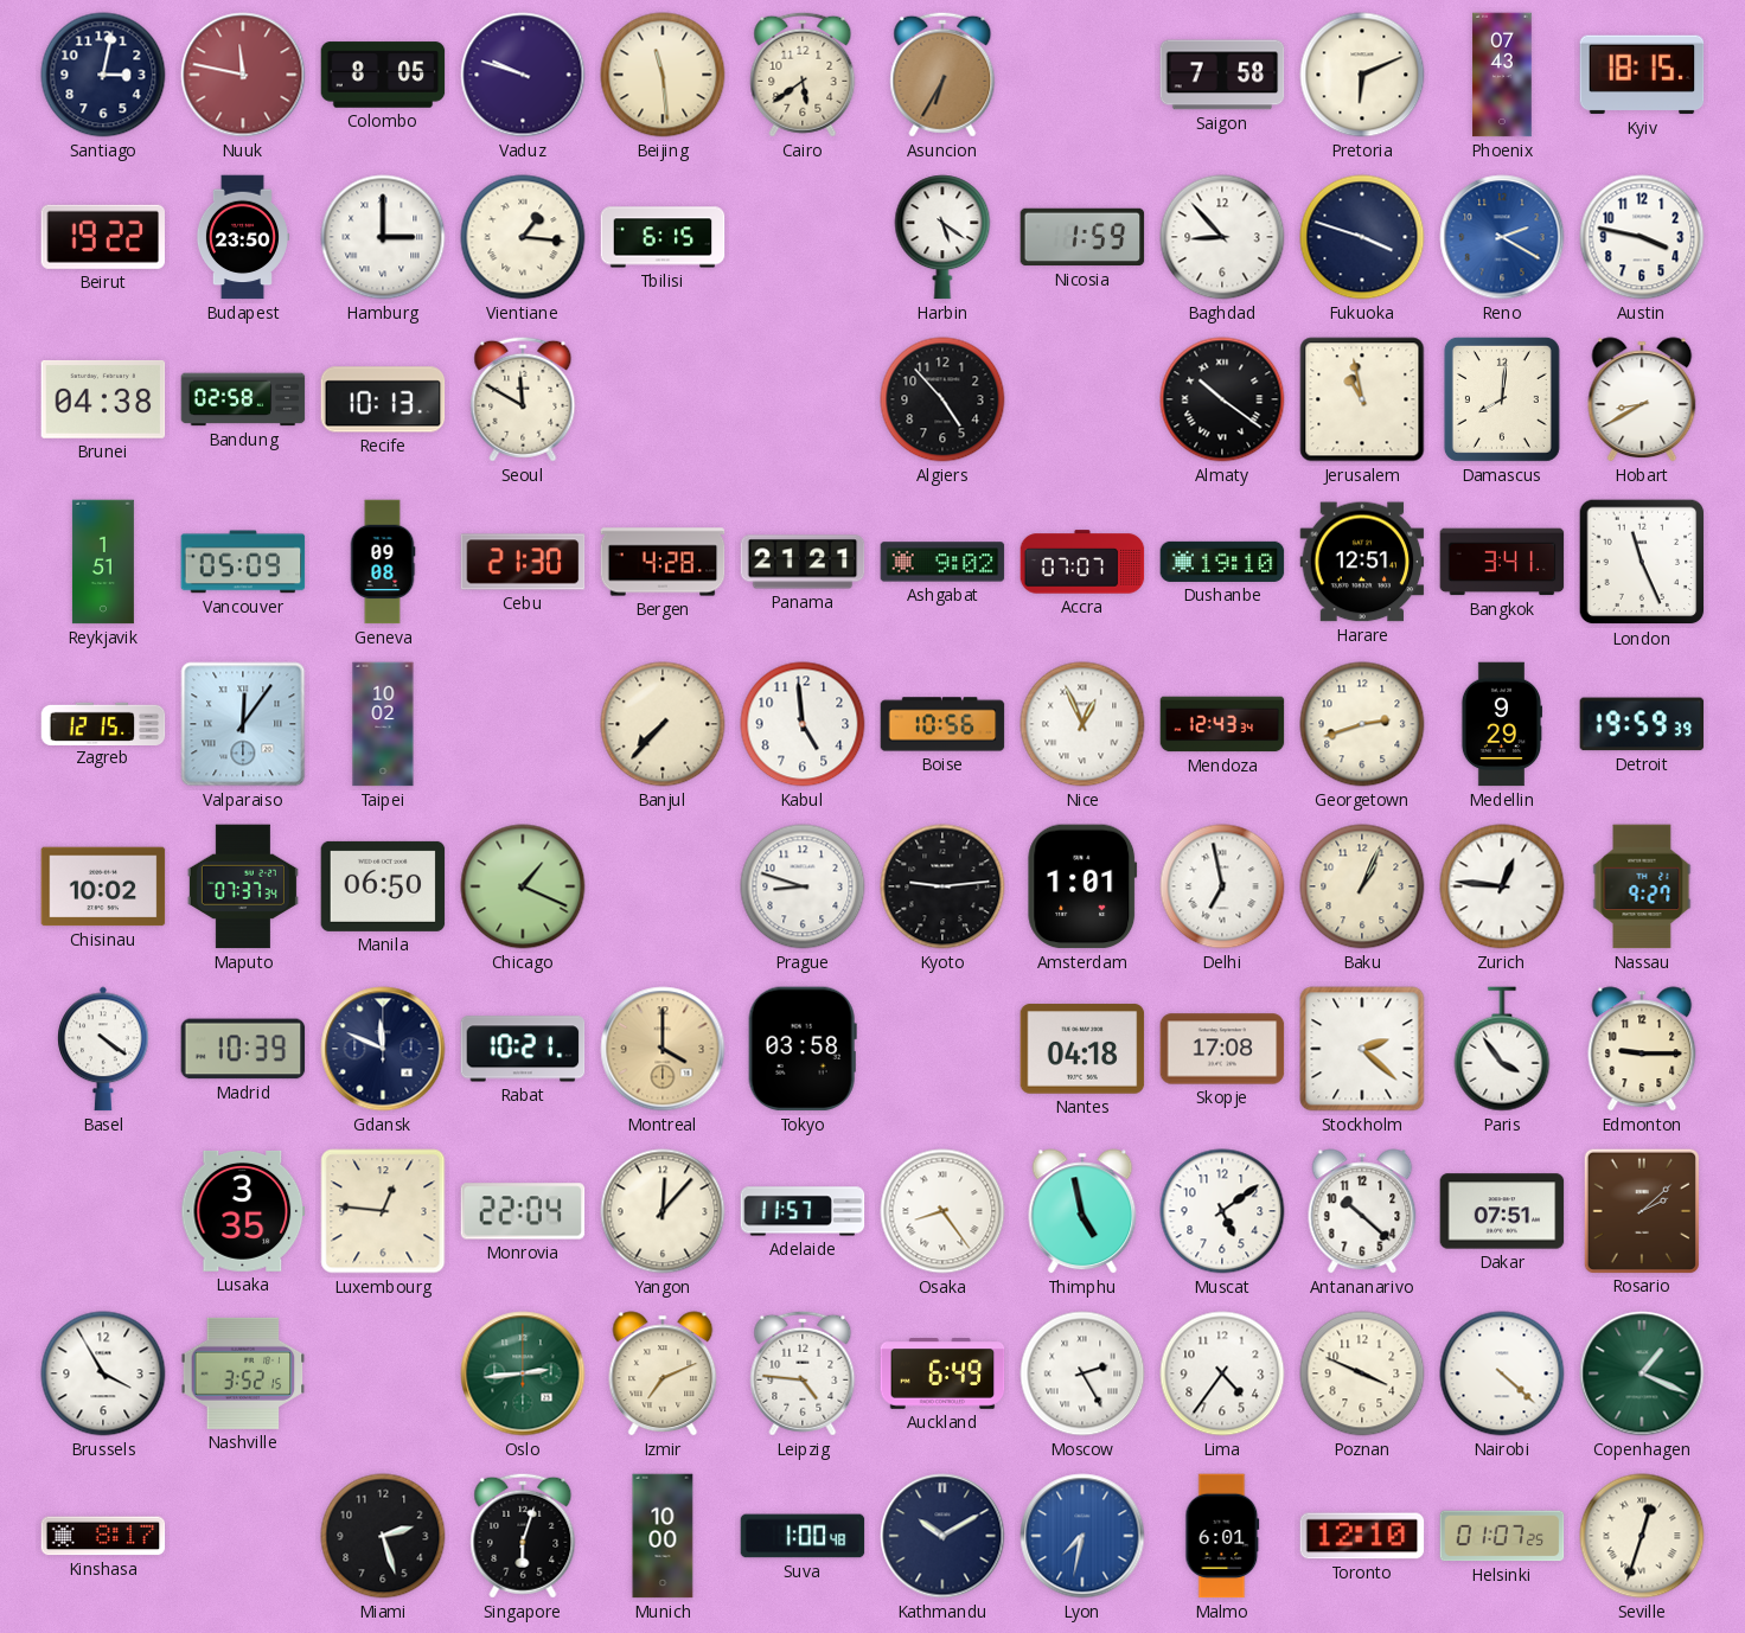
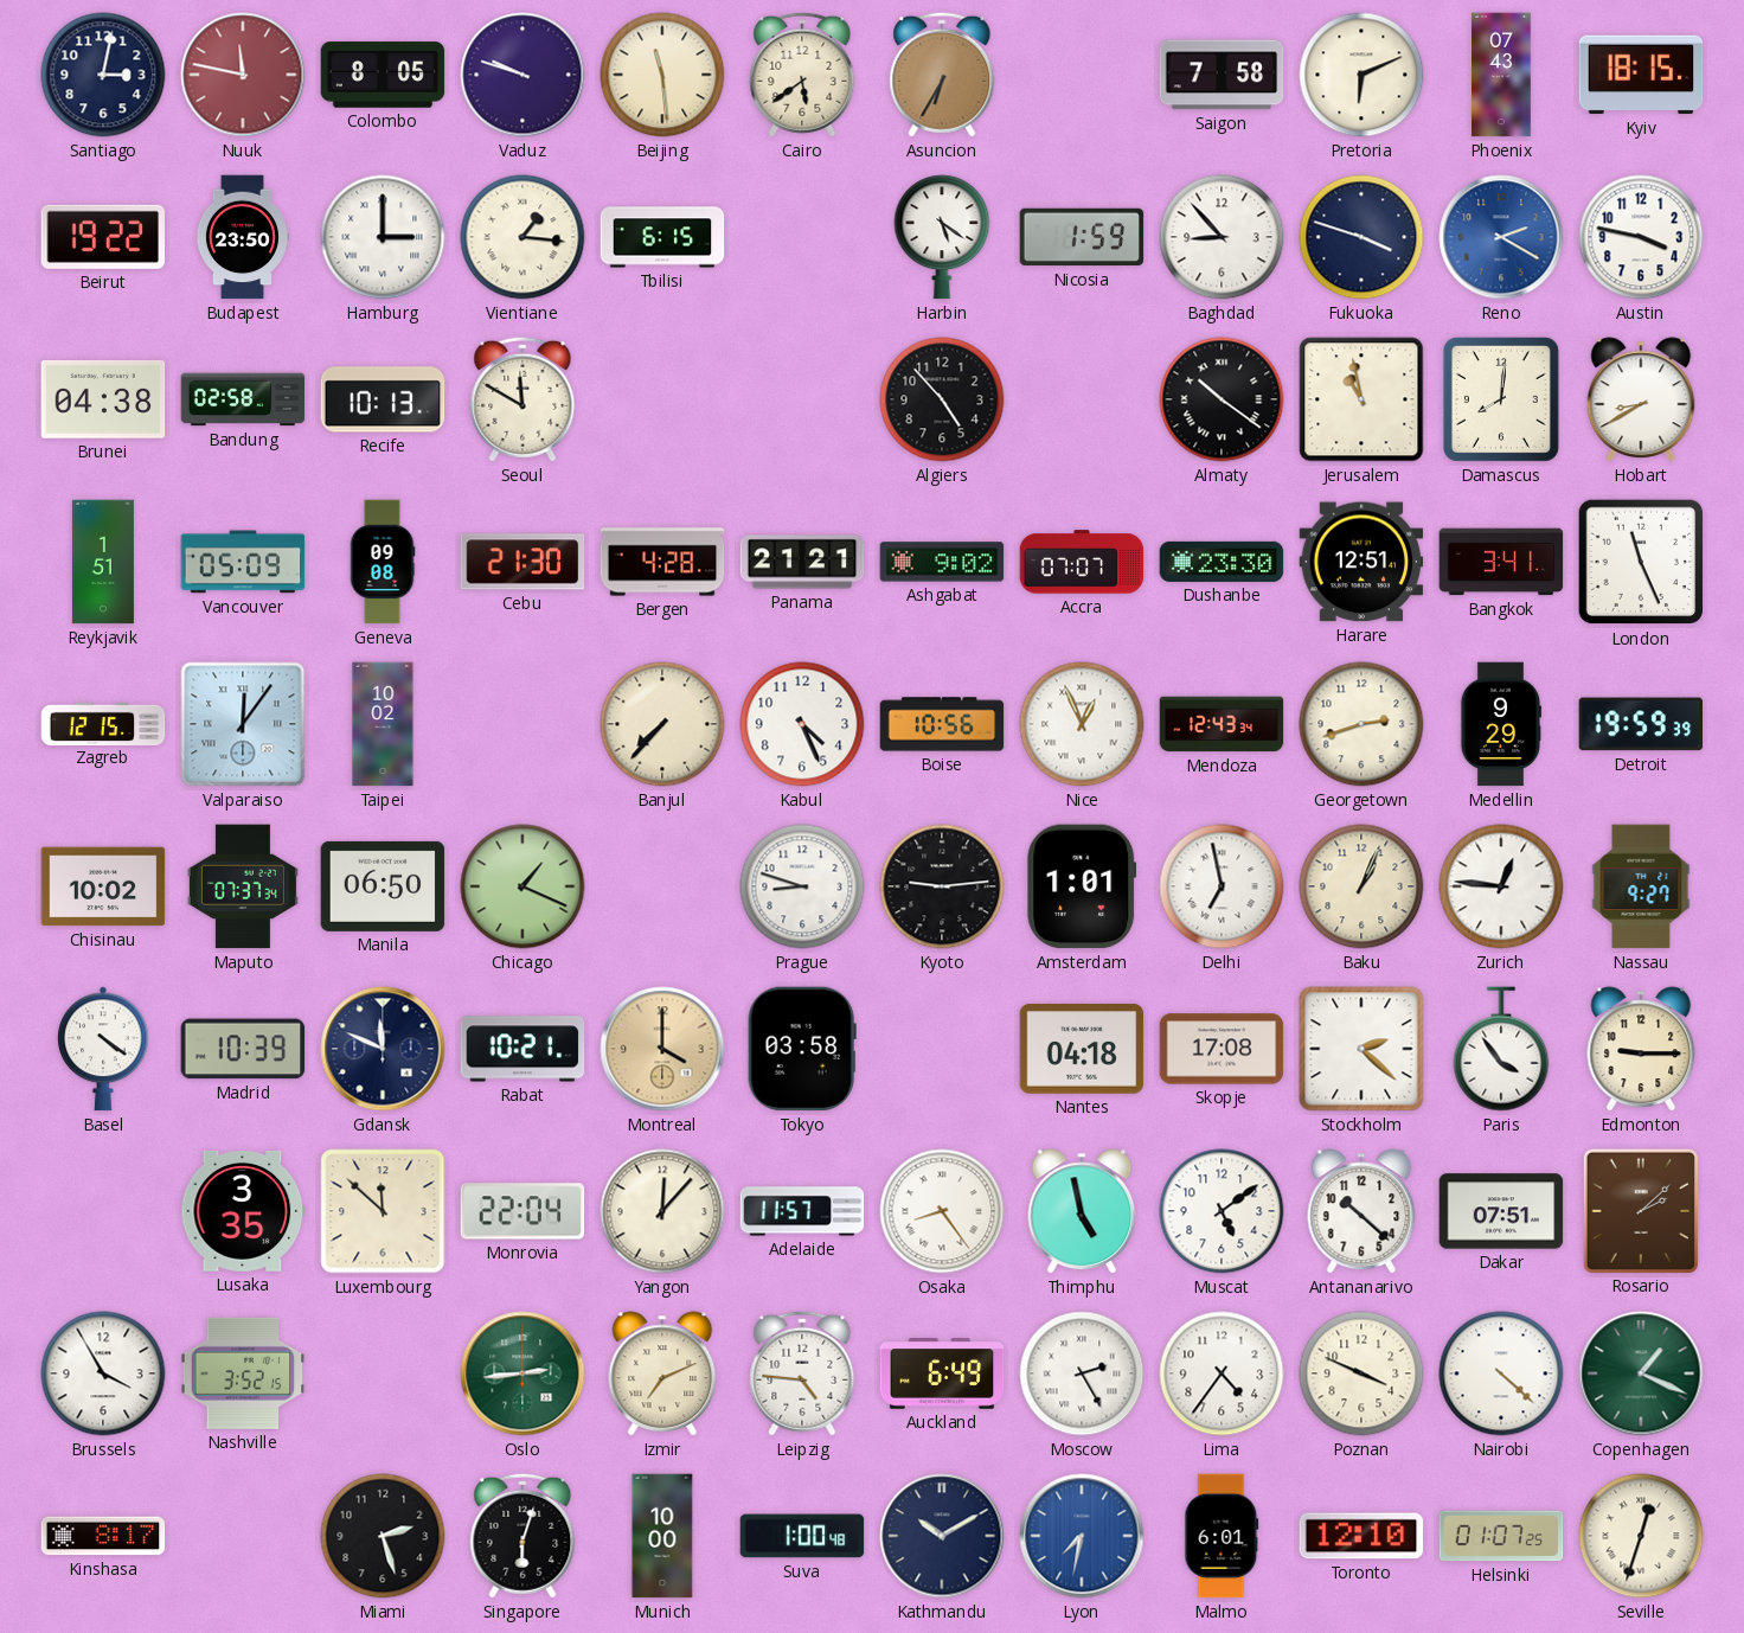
Dushanbe: 19:10 -> 23:30
Kabul: 4:59 -> 4:26
Luxembourg: 12:46 -> 11:52
